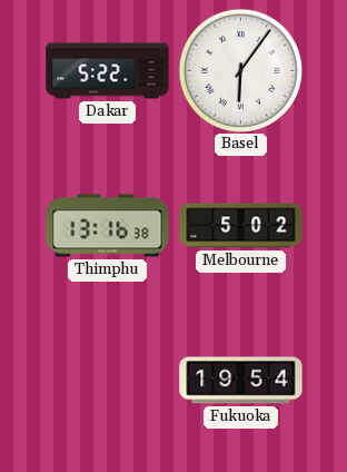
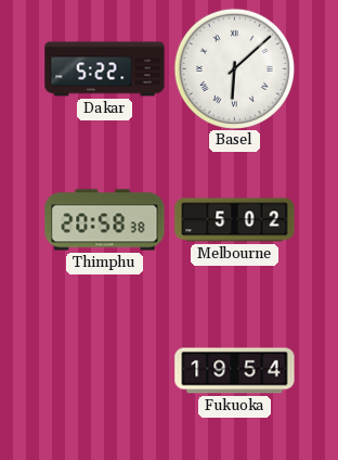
Basel: 6:06 -> 6:08
Thimphu: 13:16 -> 20:58
